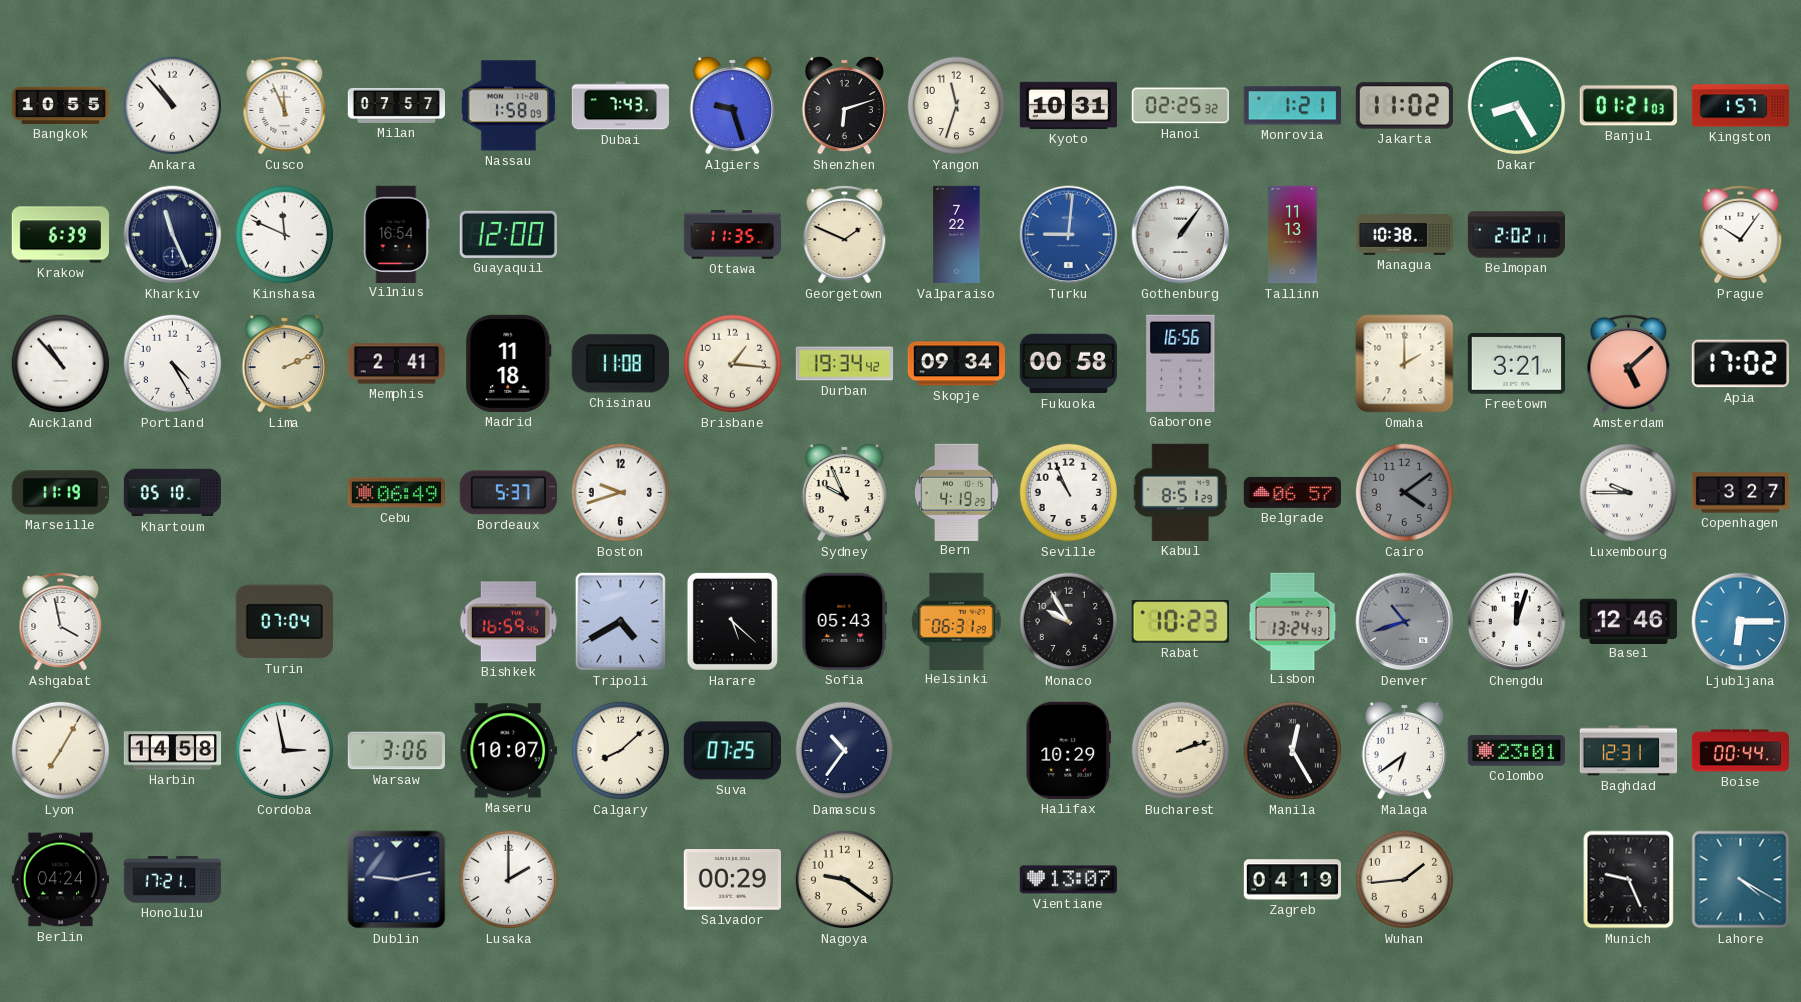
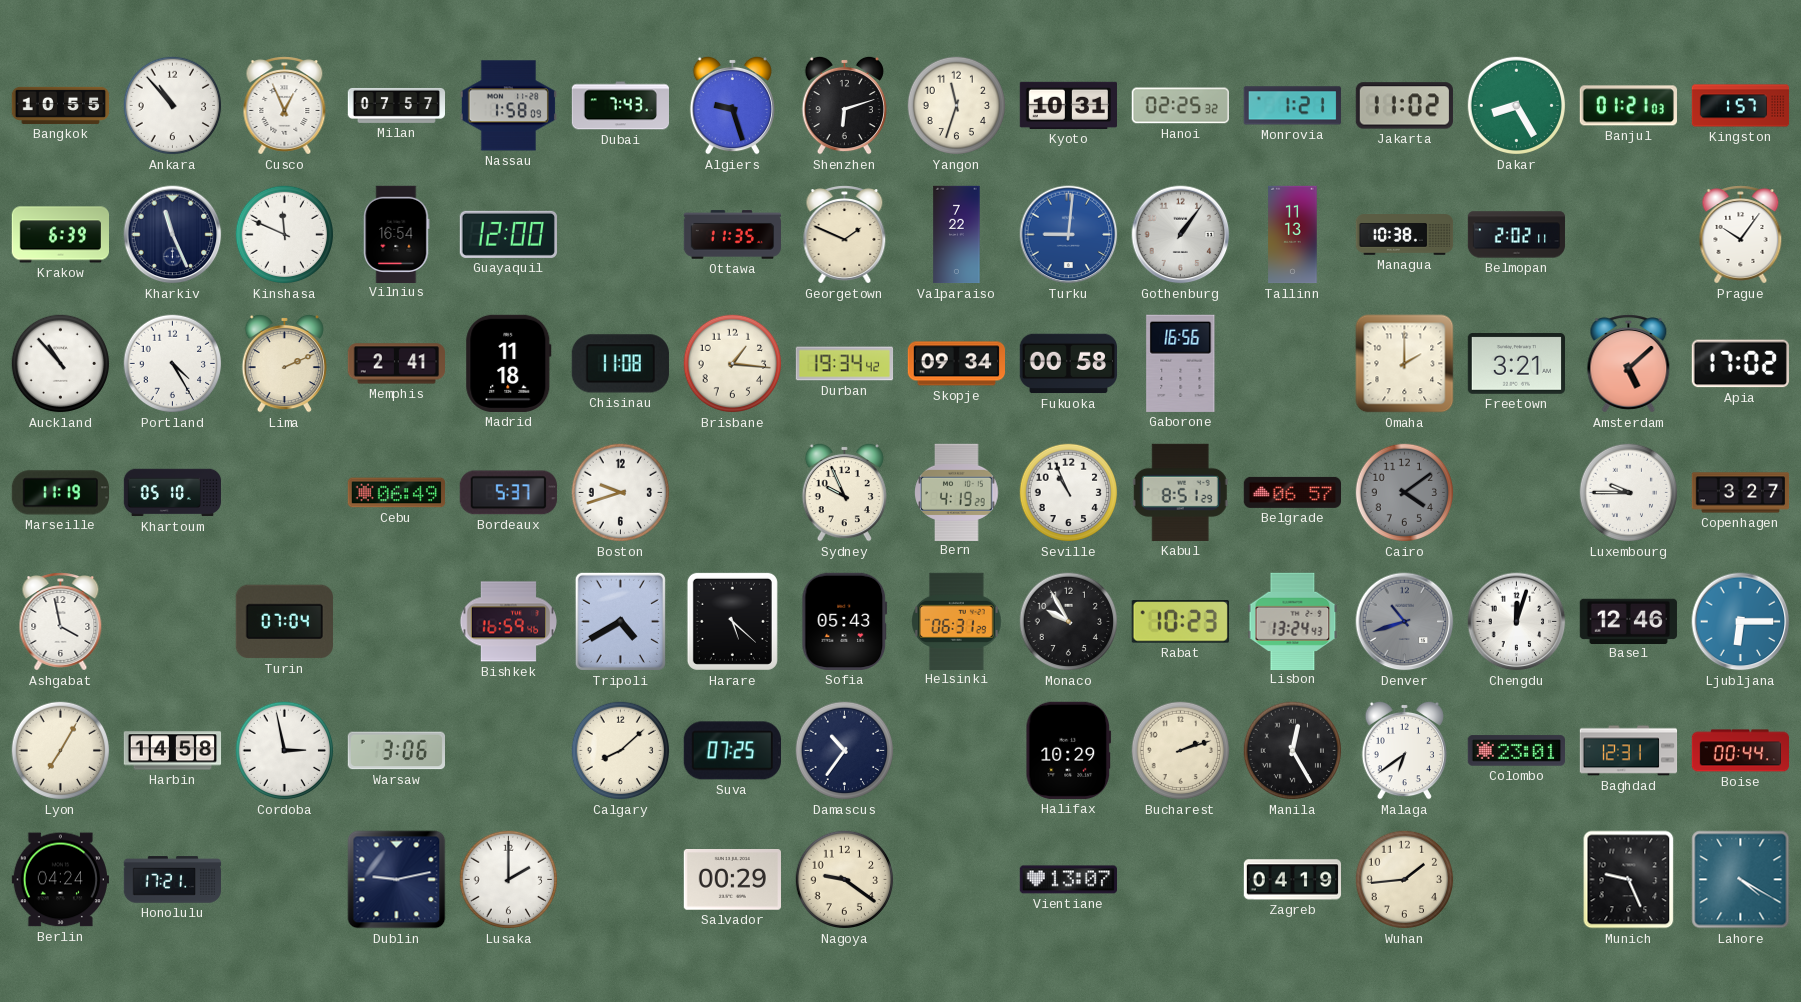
Cusco: 11:56 -> 12:56
Maseru: 10:07 -> none
